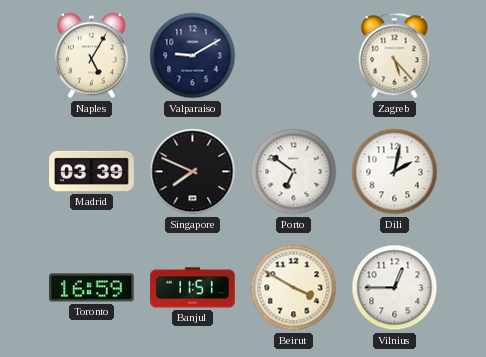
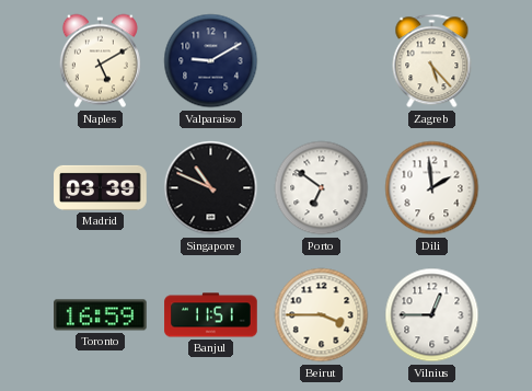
Naples: 5:05 -> 5:10
Singapore: 7:49 -> 10:49
Dili: 2:02 -> 1:59
Beirut: 3:50 -> 3:45
